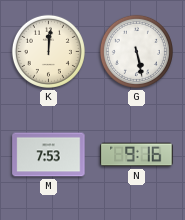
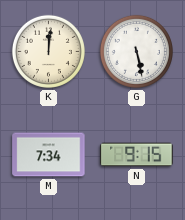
M: 7:53 -> 7:34
N: 9:16 -> 9:15
